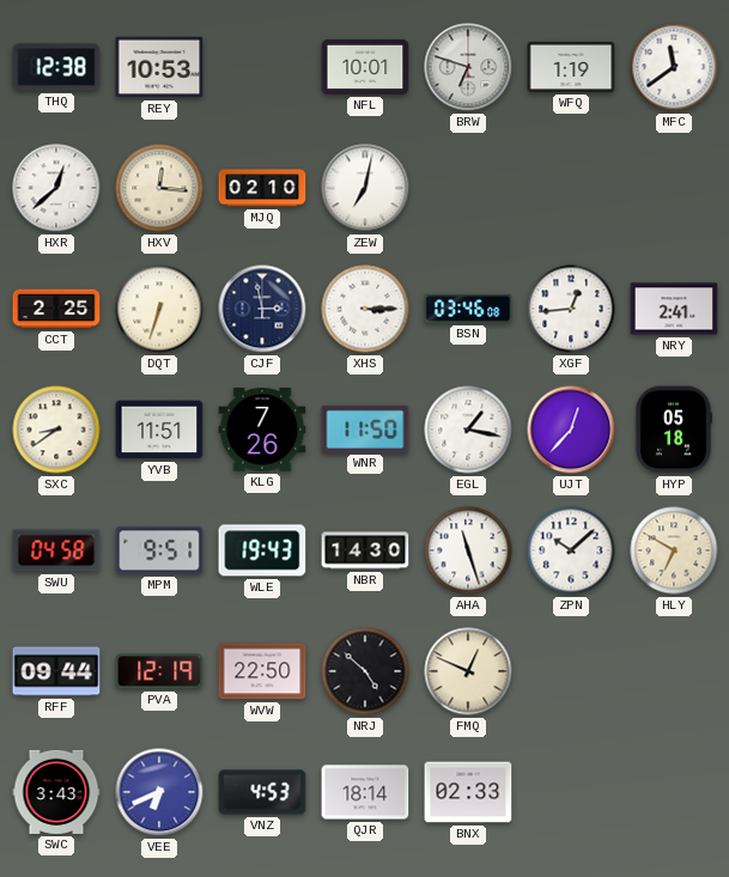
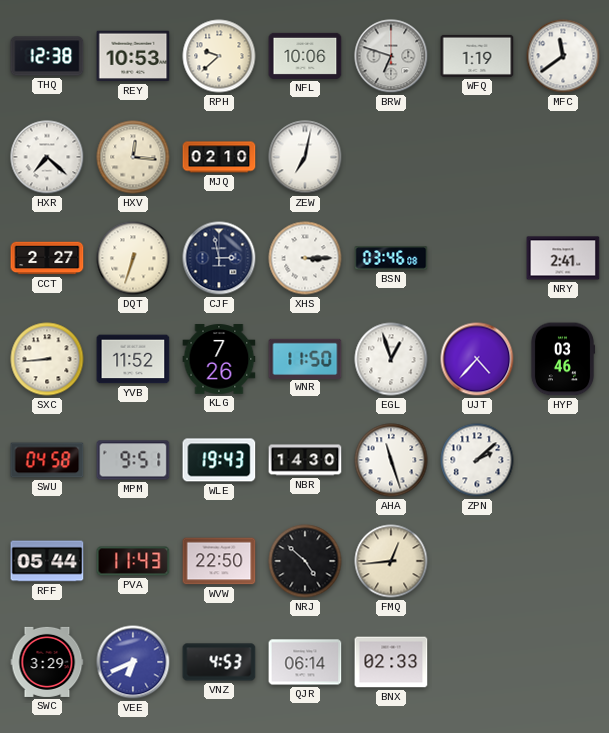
RPH: none -> 9:38
NFL: 10:01 -> 10:06
HXR: 12:38 -> 7:22
CCT: 2:25 -> 2:27
XGF: 12:44 -> none
SXC: 8:39 -> 8:44
YVB: 11:51 -> 11:52
EGL: 1:17 -> 12:57
UJT: 12:37 -> 4:37
HYP: 05:18 -> 03:46
ZPN: 10:08 -> 2:08
HLY: 6:50 -> none
RFF: 09:44 -> 05:44
PVA: 12:19 -> 11:43
FMQ: 12:49 -> 12:44
SWC: 3:43 -> 3:29
QJR: 18:14 -> 06:14
